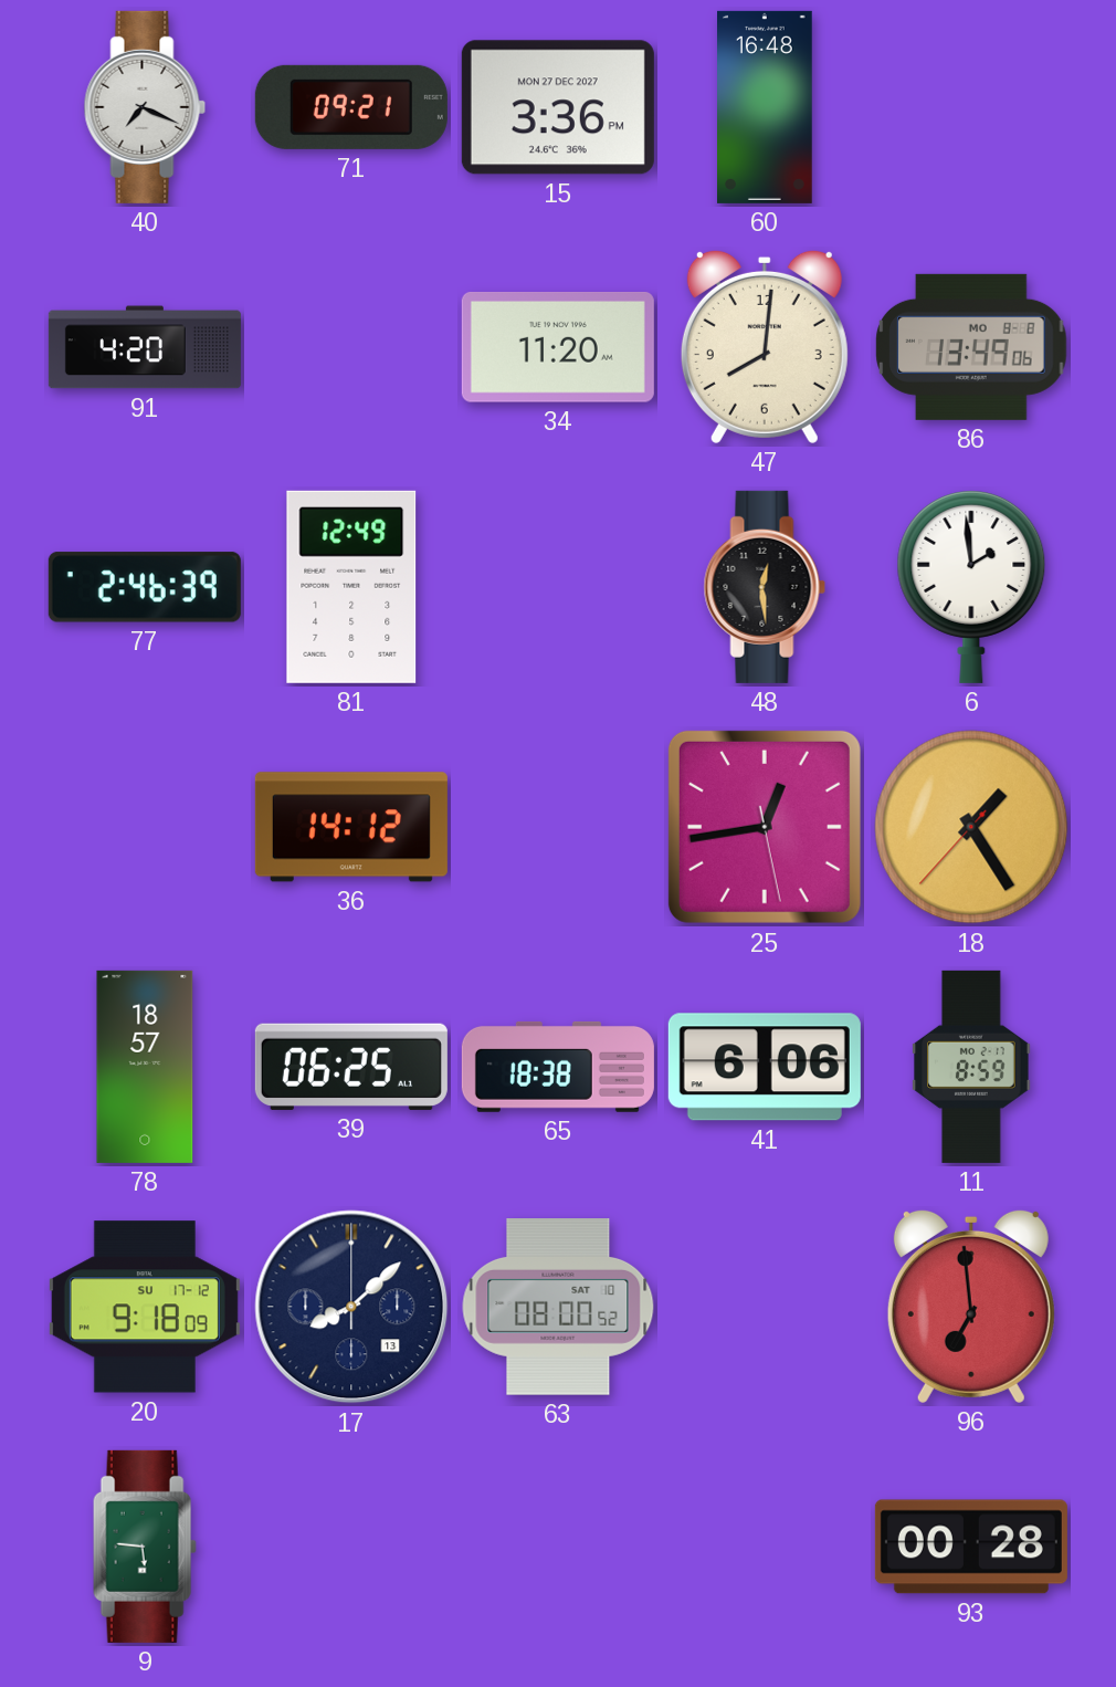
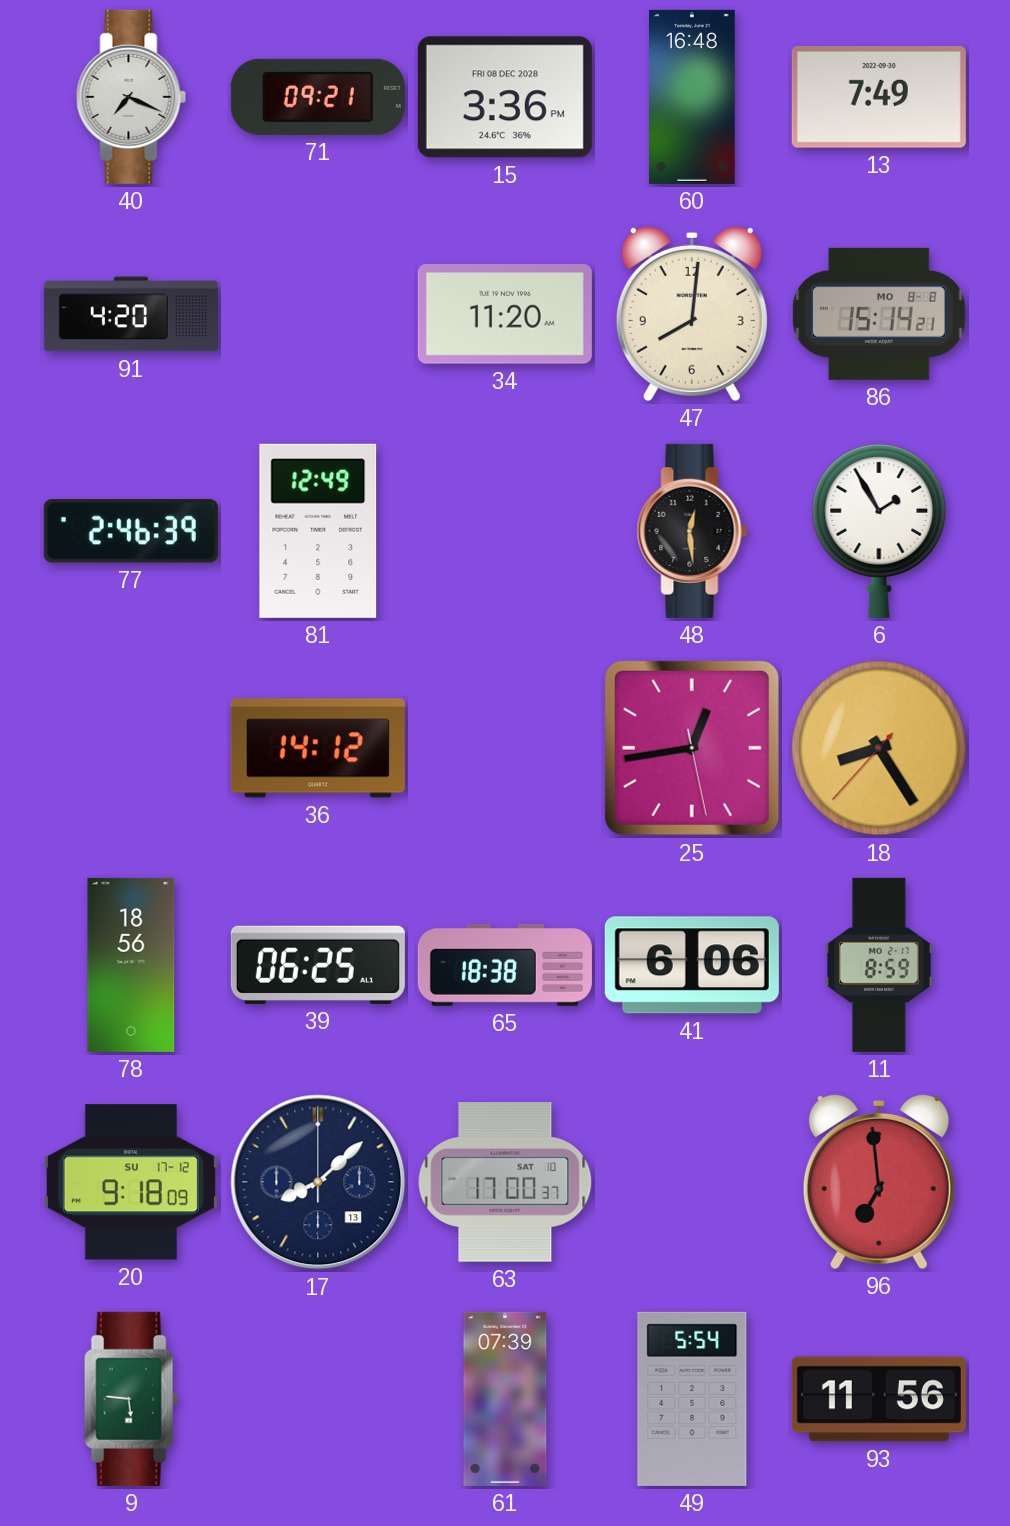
15 date: MON 27 DEC 2027 -> FRI 08 DEC 2028
13: none -> 7:49
86: 13:49 -> 15:14
6: 1:59 -> 1:55
18: 1:24 -> 8:24
78: 18:57 -> 18:56
63: 08:00 -> 17:00
61: none -> 07:39
49: none -> 5:54
93: 00:28 -> 11:56
